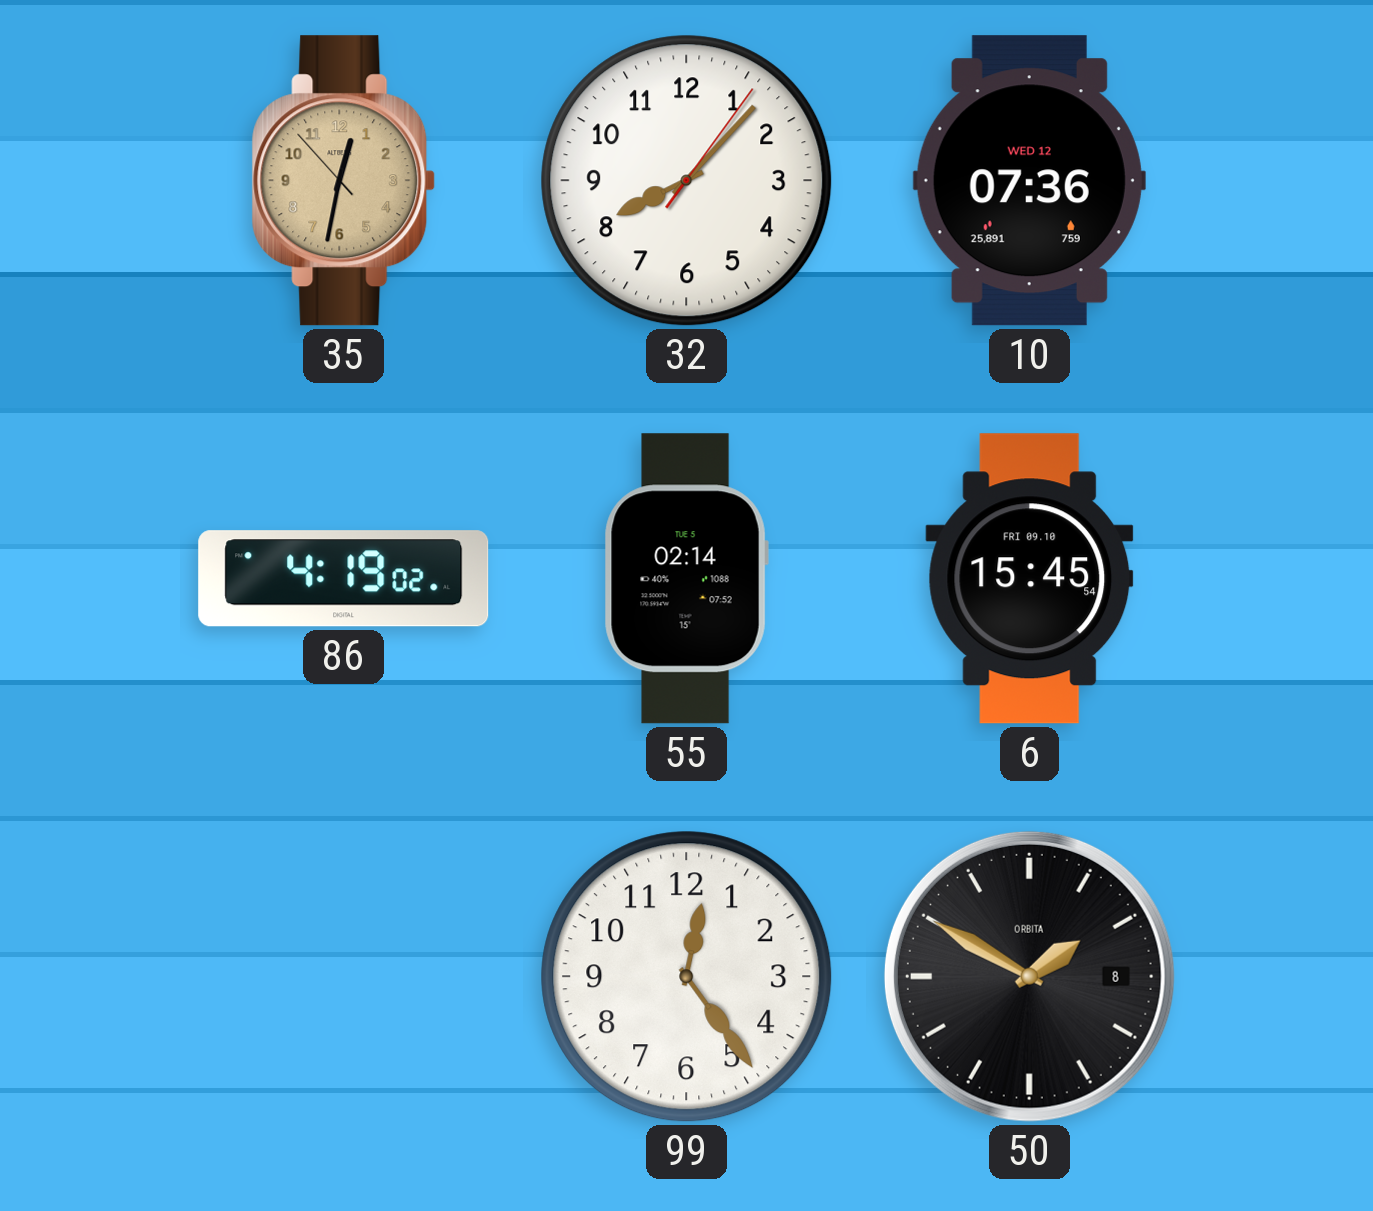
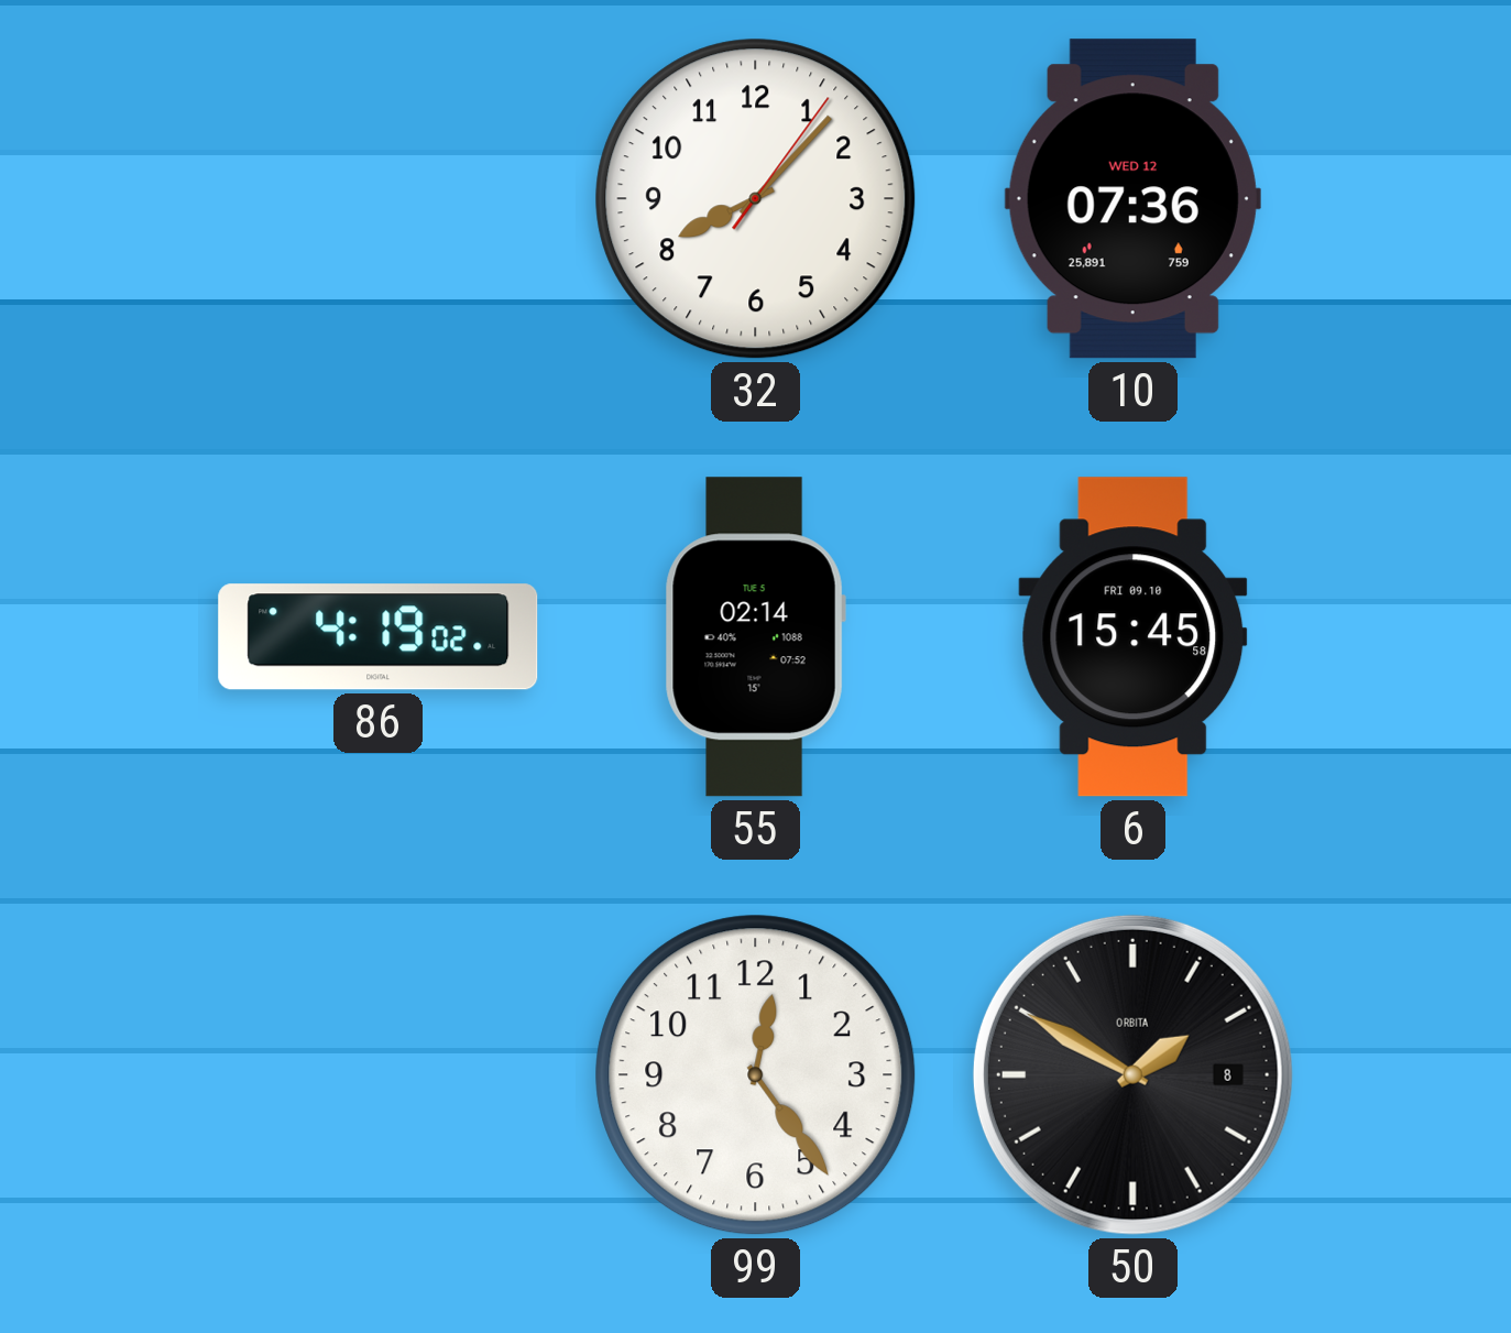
35: 12:31 -> none
6: 15:45:54 -> 15:45:58
